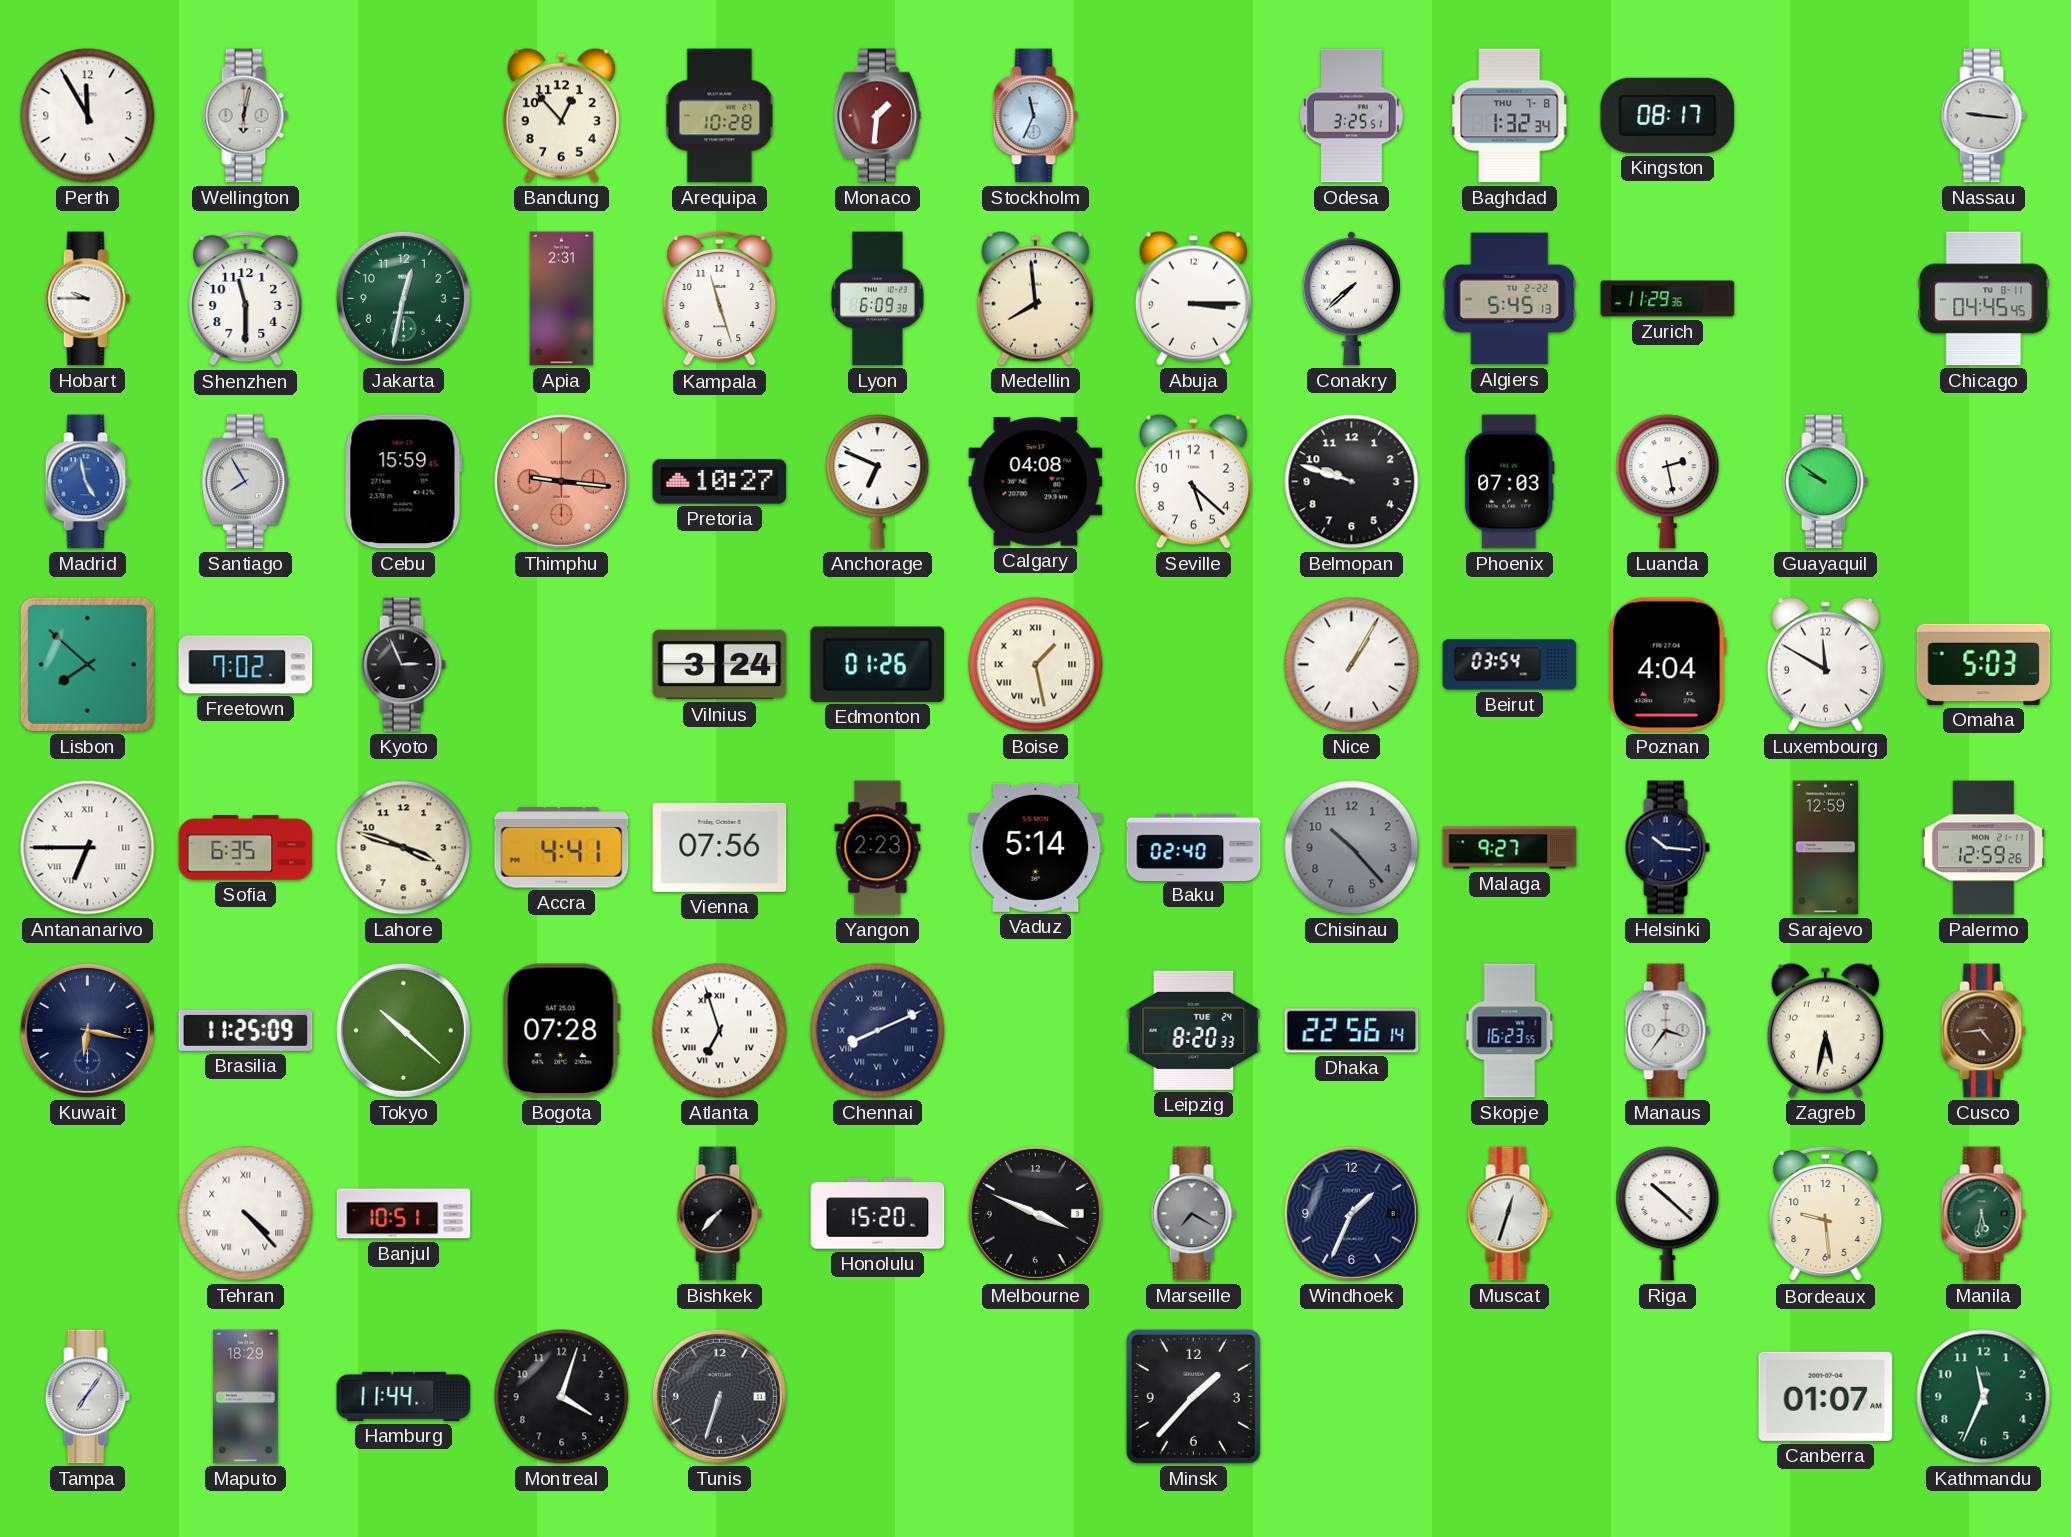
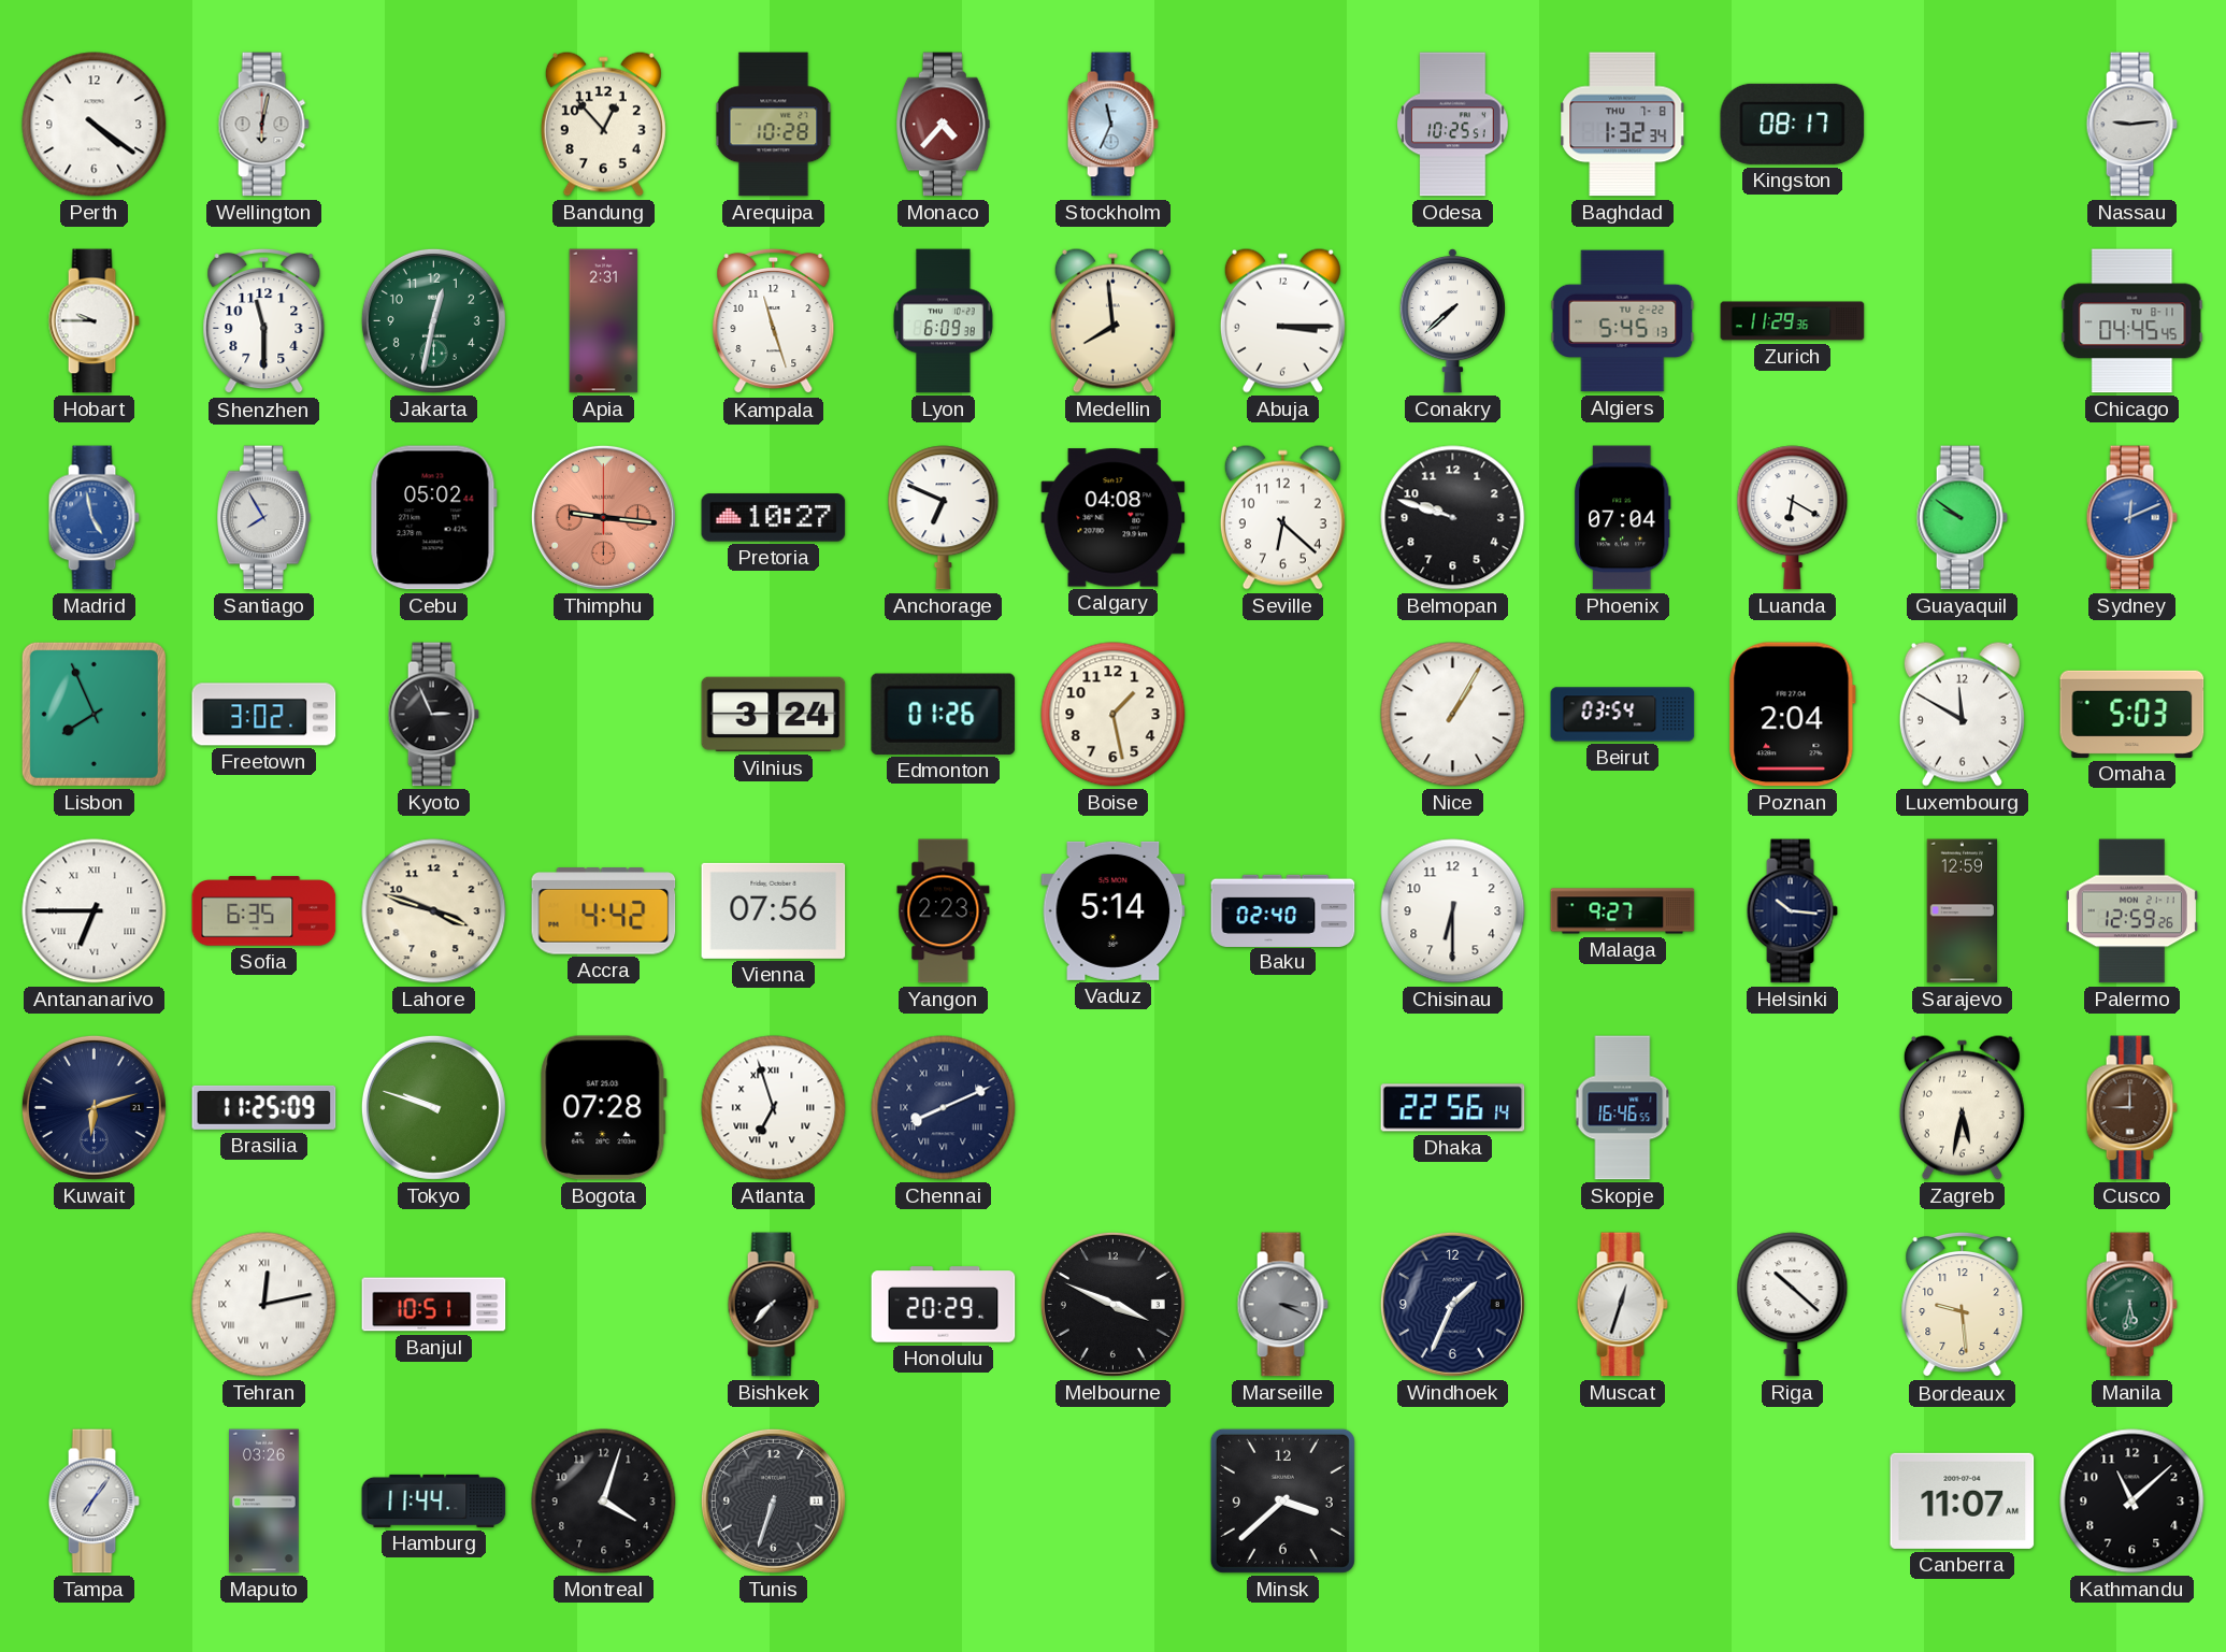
Perth: 11:55 -> 4:21
Monaco: 1:31 -> 4:37
Odesa: 3:25 -> 10:25
Nassau: 9:16 -> 9:14
Cebu: 15:59 -> 05:02
Seville: 5:22 -> 6:22
Phoenix: 07:03 -> 07:04
Luanda: 2:28 -> 6:20
Sydney: none -> 12:11
Lisbon: 7:52 -> 7:56
Freetown: 7:02 -> 3:02
Boise numerals: Roman -> Arabic
Poznan: 4:04 -> 2:04
Accra: 4:41 -> 4:42
Chisinau: 10:23 -> 6:30
Chisinau dial: grey -> white
Kuwait: 6:17 -> 6:12
Tokyo: 10:22 -> 9:48
Leipzig: 8:20 -> none
Skopje: 16:23 -> 16:46
Manaus: 3:36 -> none
Cusco: 4:44 -> 9:00
Tehran: 4:23 -> 12:13
Honolulu: 15:20 -> 20:29
Marseille: 7:20 -> 3:19
Maputo: 18:29 -> 03:26
Minsk: 1:37 -> 3:38
Canberra: 01:07 -> 11:07
Kathmandu: 11:34 -> 11:08
Kathmandu dial: green -> black
